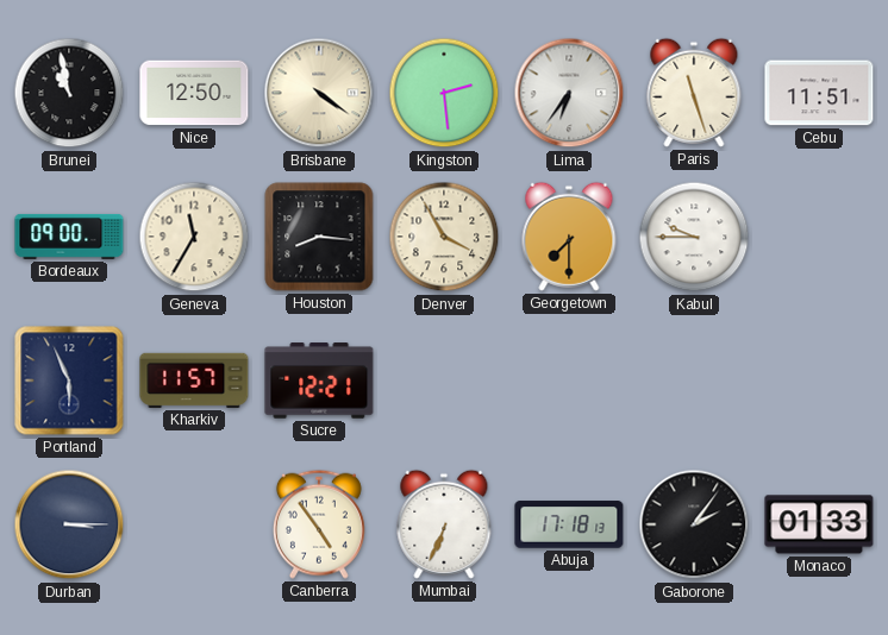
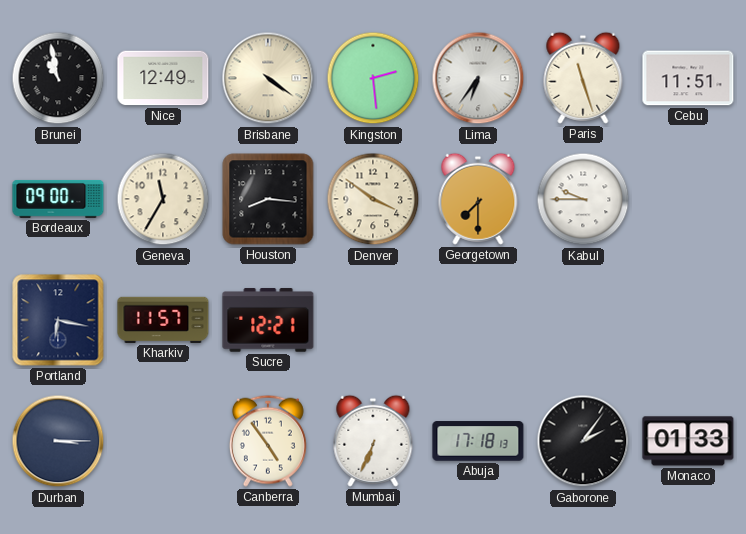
Nice: 12:50 -> 12:49
Denver: 3:55 -> 3:51
Portland: 5:56 -> 6:17
